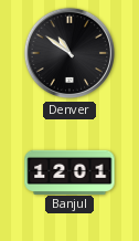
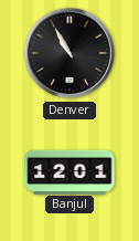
Denver: 10:51 -> 10:55
